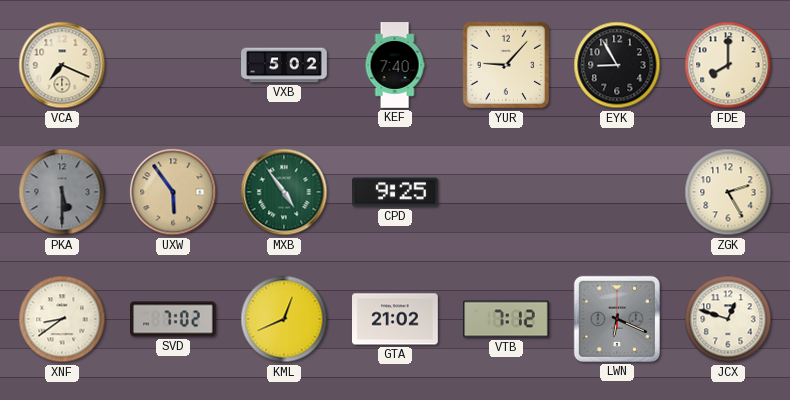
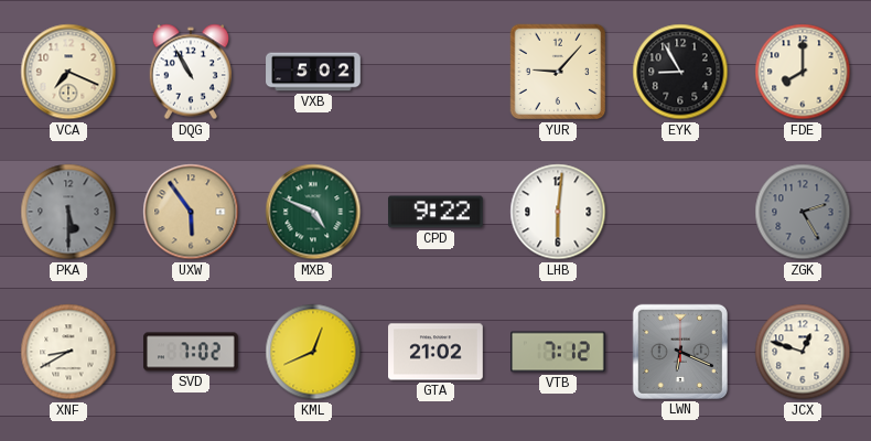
DQG: none -> 10:55
KEF: 7:40 -> none
MXB: 4:54 -> 4:49
CPD: 9:25 -> 9:22
LHB: none -> 6:01
ZGK dial: cream -> grey
XNF: 8:39 -> 8:40
